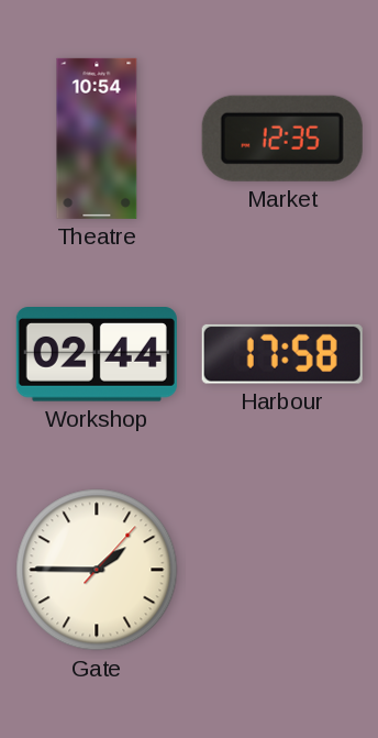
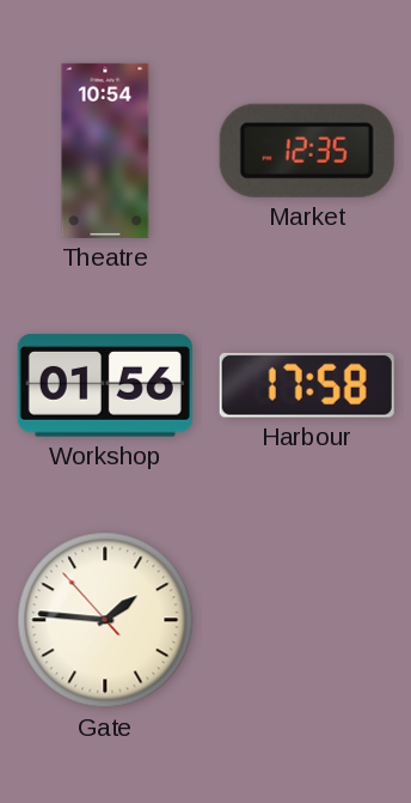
Workshop: 02:44 -> 01:56
Gate: 1:45:07 -> 1:45:53
